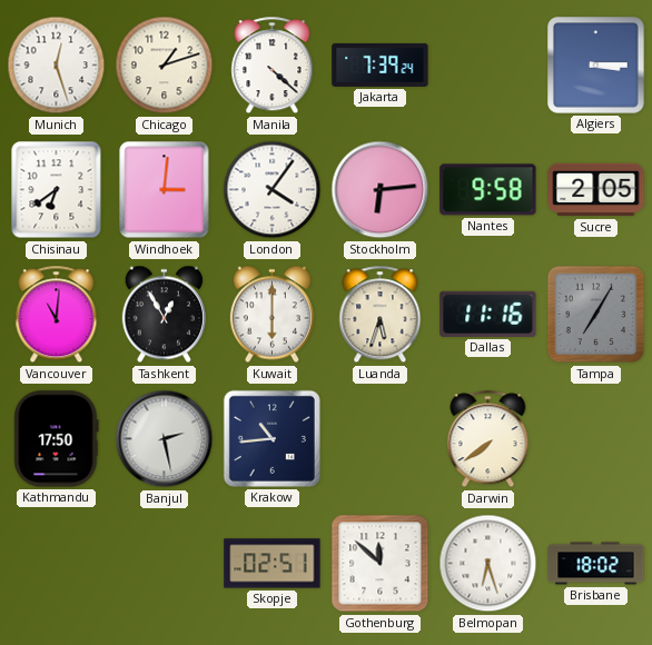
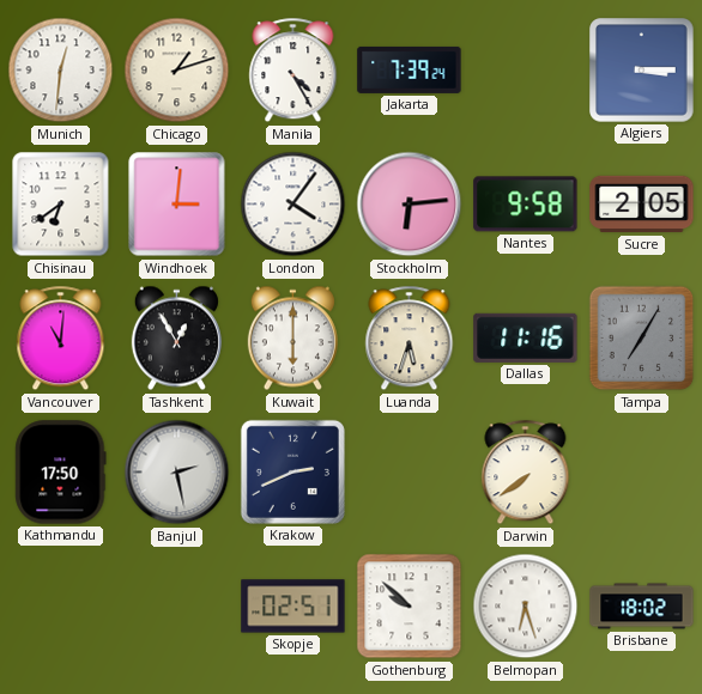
Munich: 12:27 -> 12:31
Manila: 4:22 -> 4:25
Krakow: 10:44 -> 2:41
Gothenburg: 11:52 -> 9:52
